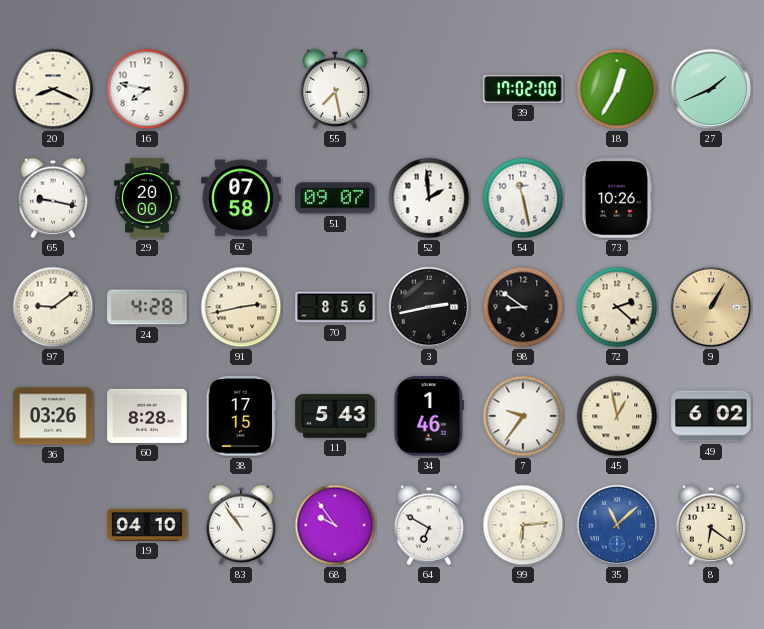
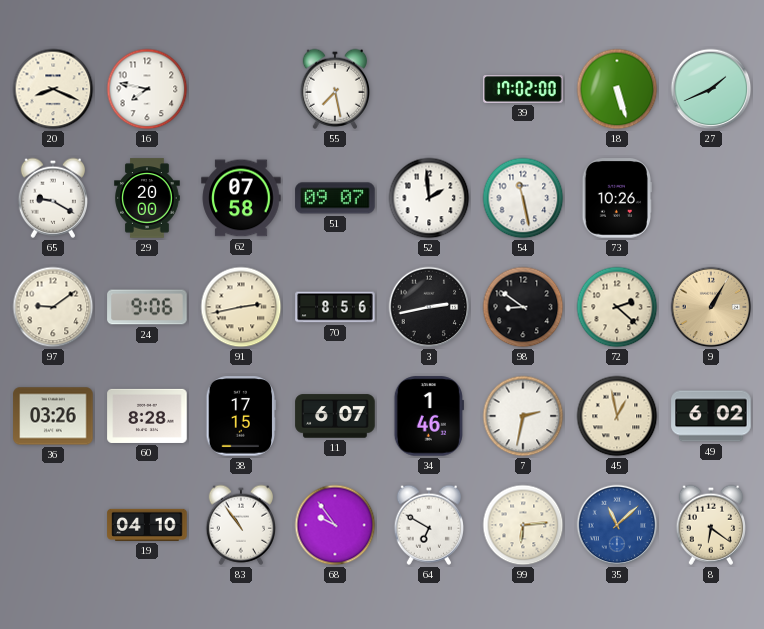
18: 12:35 -> 5:27
65: 9:17 -> 9:20
24: 4:28 -> 9:06
11: 5:43 -> 6:07
7: 9:36 -> 2:32
